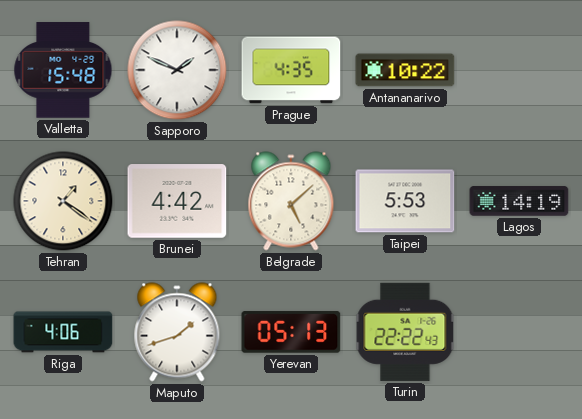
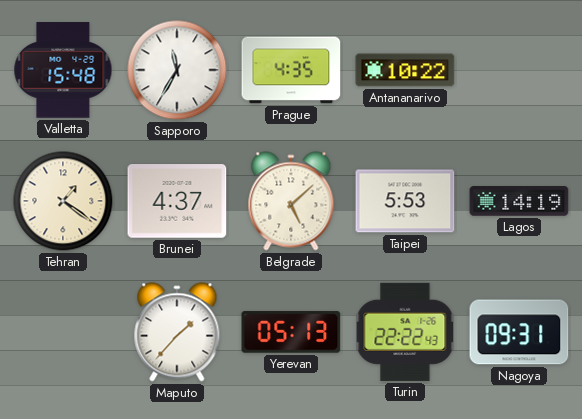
Sapporo: 1:49 -> 11:35
Brunei: 4:42 -> 4:37
Riga: 4:06 -> none
Maputo: 1:42 -> 1:37
Nagoya: none -> 09:31
